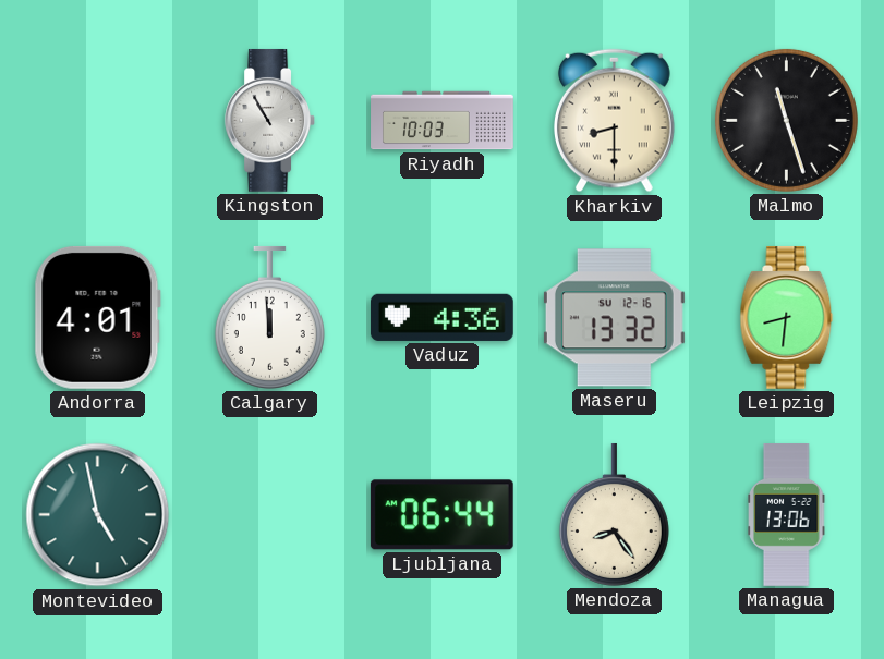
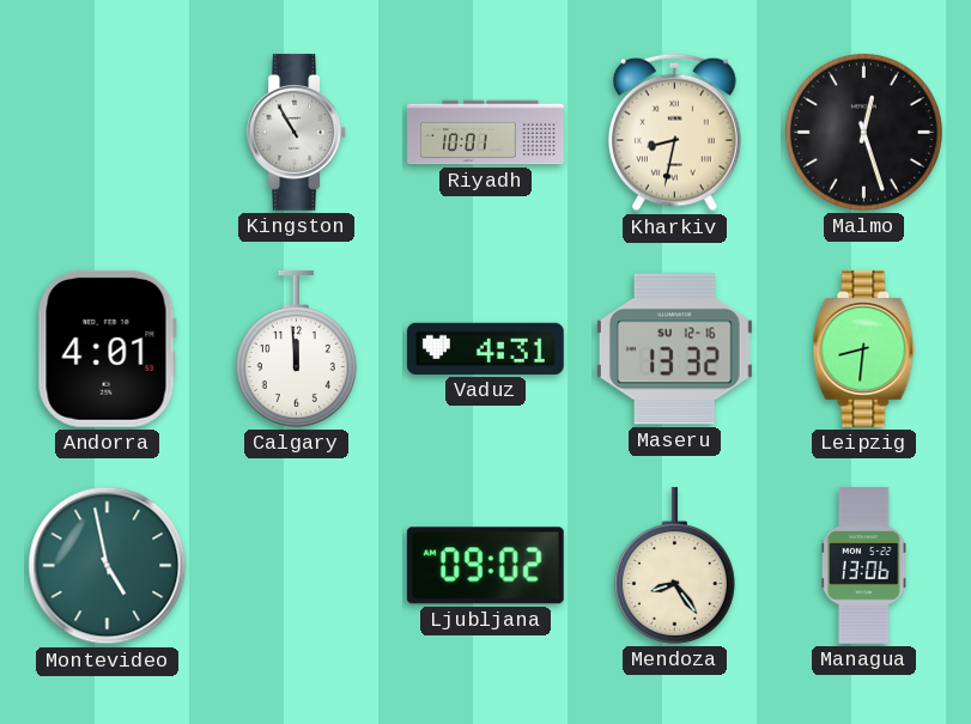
Riyadh: 10:03 -> 10:01
Kharkiv: 8:30 -> 8:32
Malmo: 11:27 -> 12:27
Vaduz: 4:36 -> 4:31
Ljubljana: 06:44 -> 09:02
